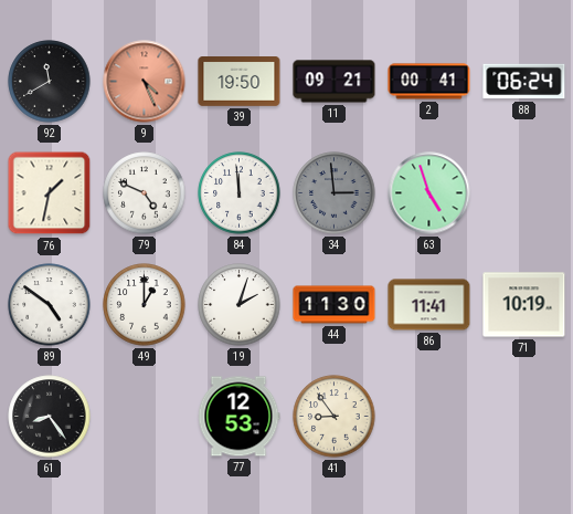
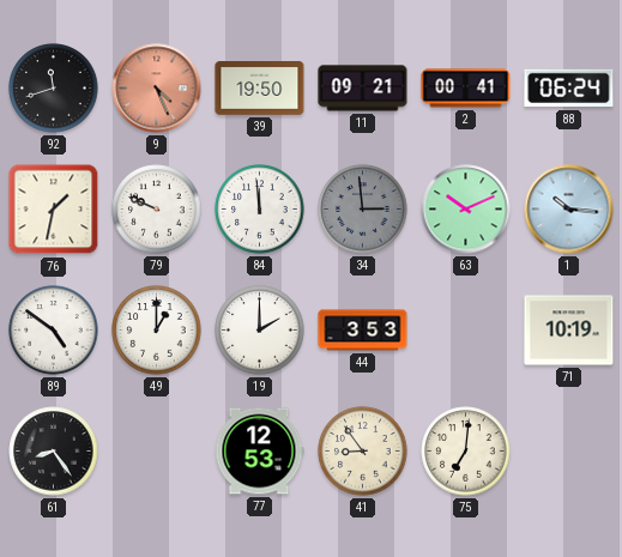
92: 11:40 -> 11:42
79: 4:49 -> 9:49
63: 4:57 -> 10:11
1: none -> 10:16
19: 2:03 -> 2:00
44: 11:30 -> 3:53
86: 11:41 -> none
75: none -> 7:01
